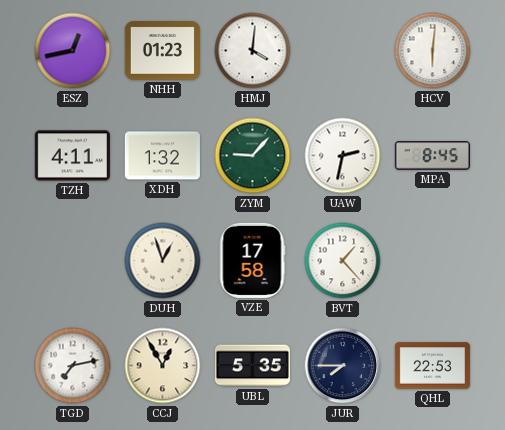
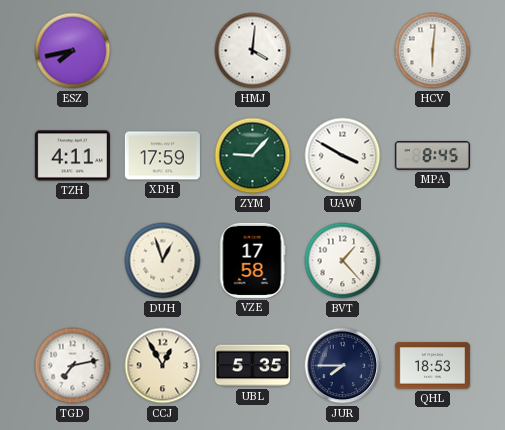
ESZ: 12:43 -> 7:43
NHH: 01:23 -> none
XDH: 1:32 -> 17:59
UAW: 2:32 -> 3:50
QHL: 22:53 -> 18:53
